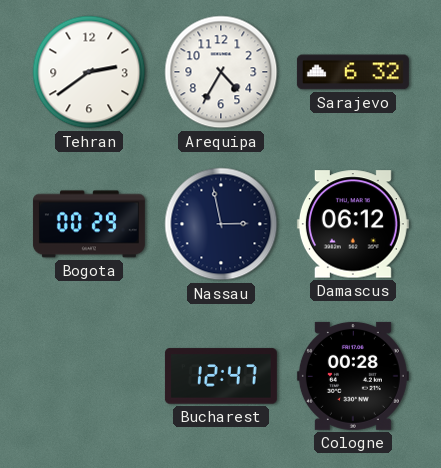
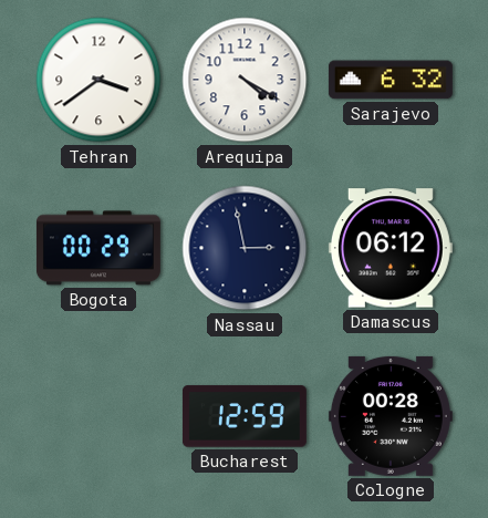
Tehran: 2:39 -> 3:39
Arequipa: 4:35 -> 4:20
Bucharest: 12:47 -> 12:59
